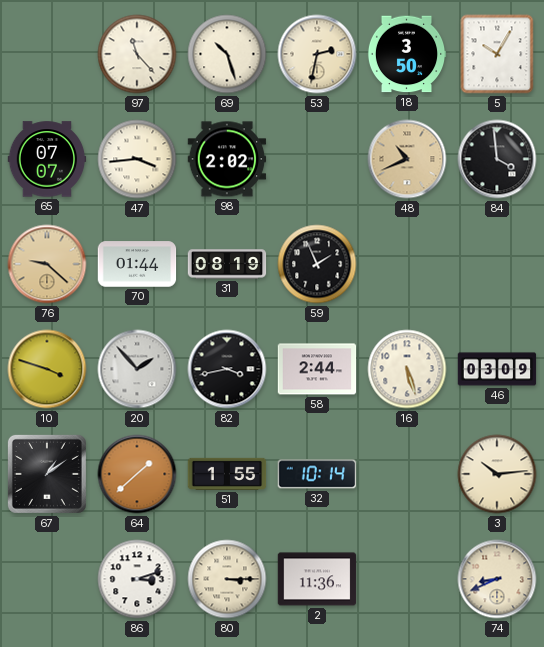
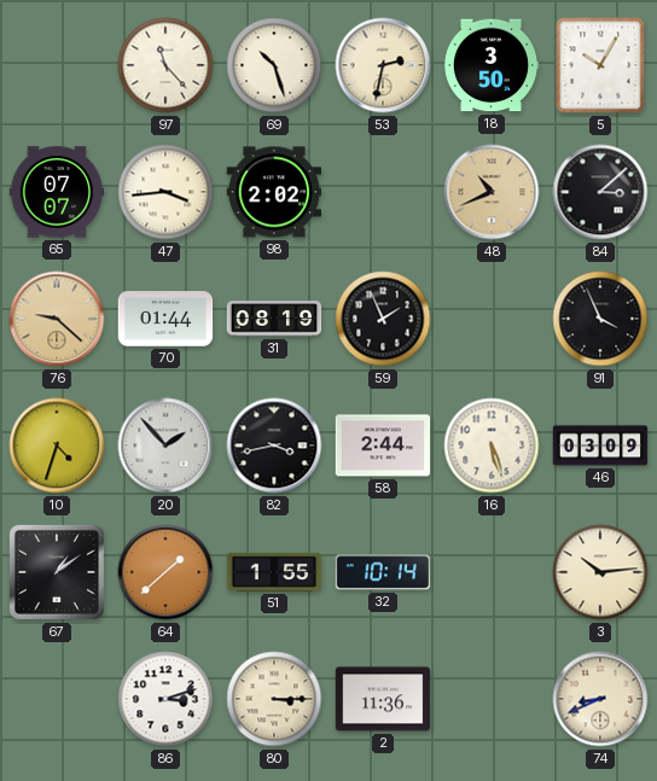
84: 3:59 -> 3:08
91: none -> 3:56
10: 3:48 -> 4:33
